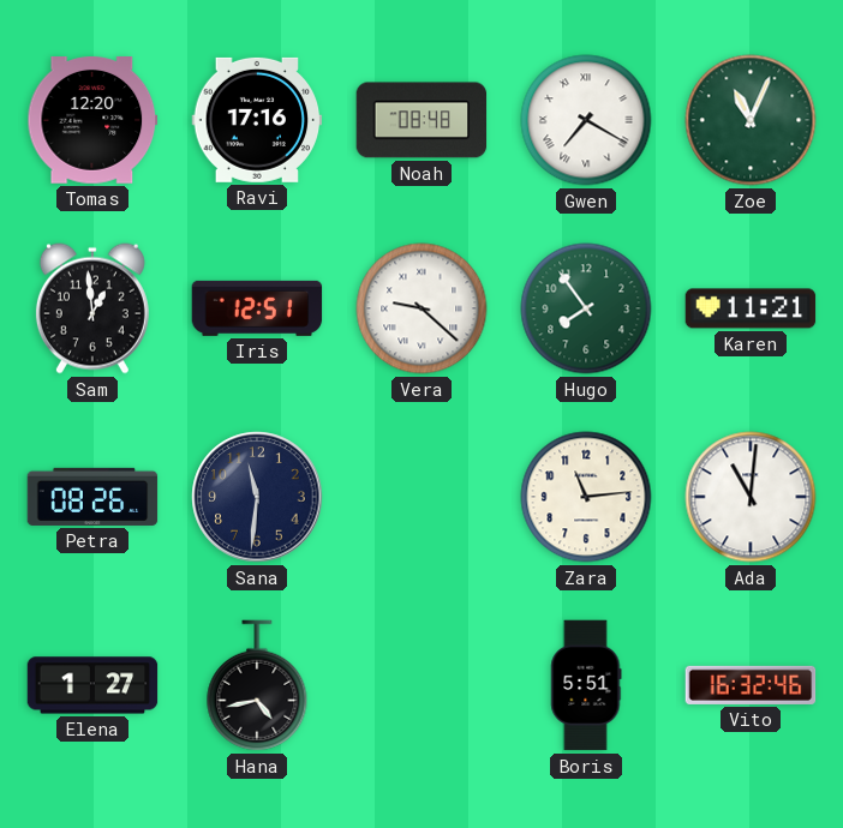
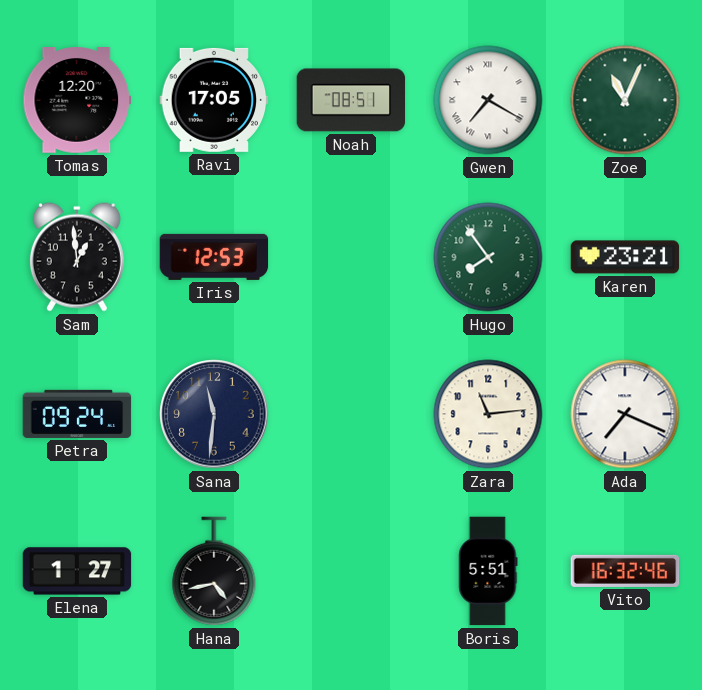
Ravi: 17:16 -> 17:05
Noah: 08:48 -> 08:51
Iris: 12:51 -> 12:53
Vera: 9:22 -> none
Karen: 11:21 -> 23:21
Petra: 08:26 -> 09:24
Ada: 11:01 -> 7:19
